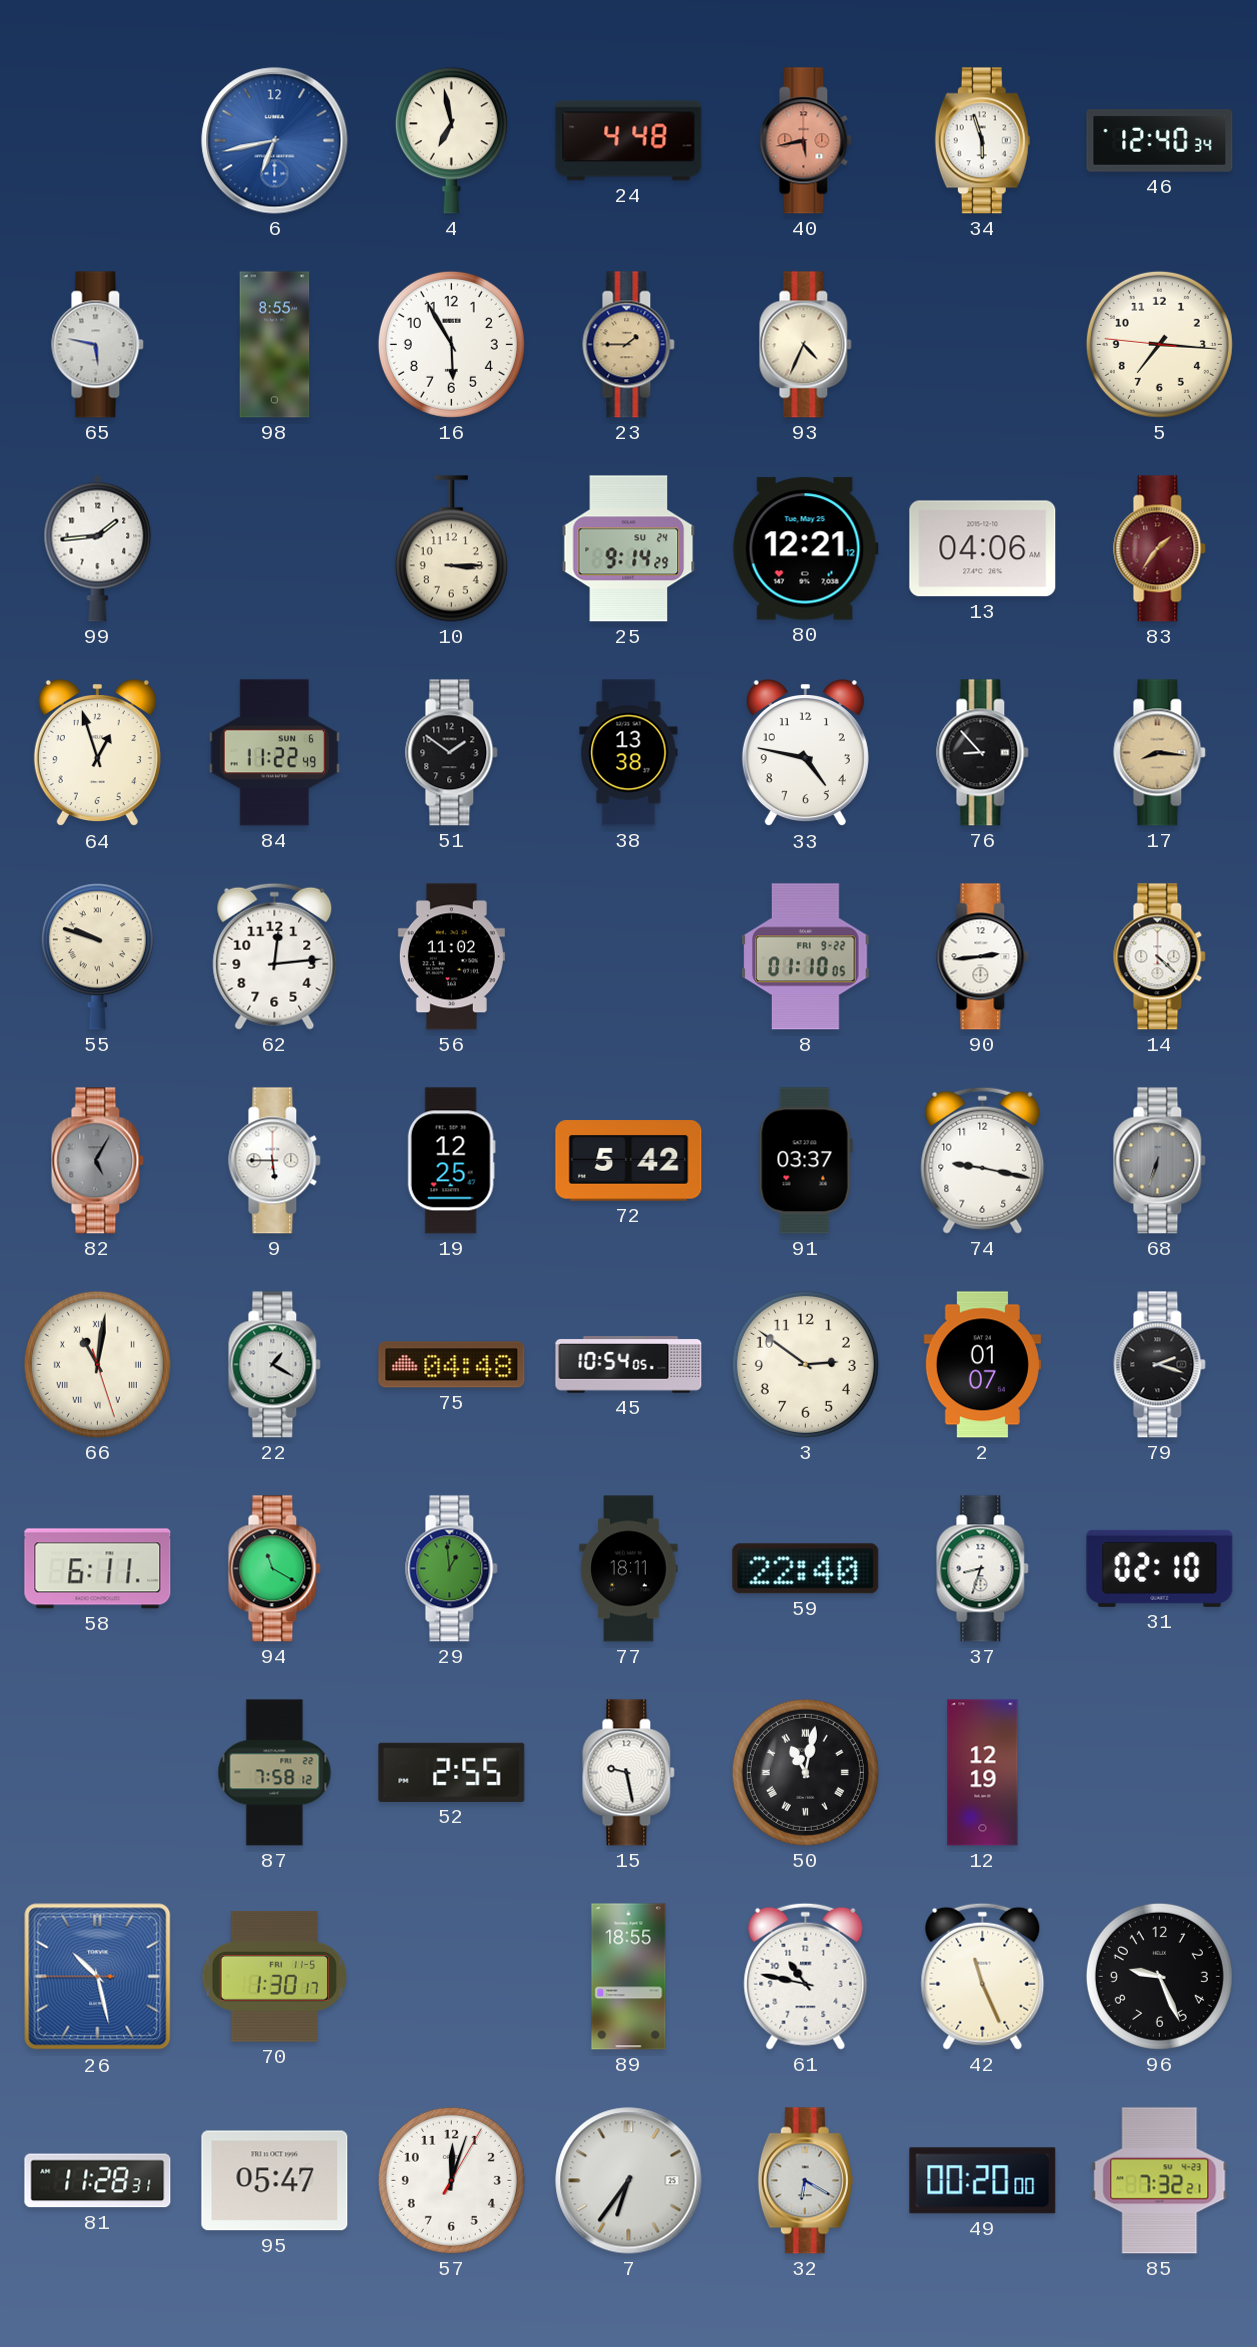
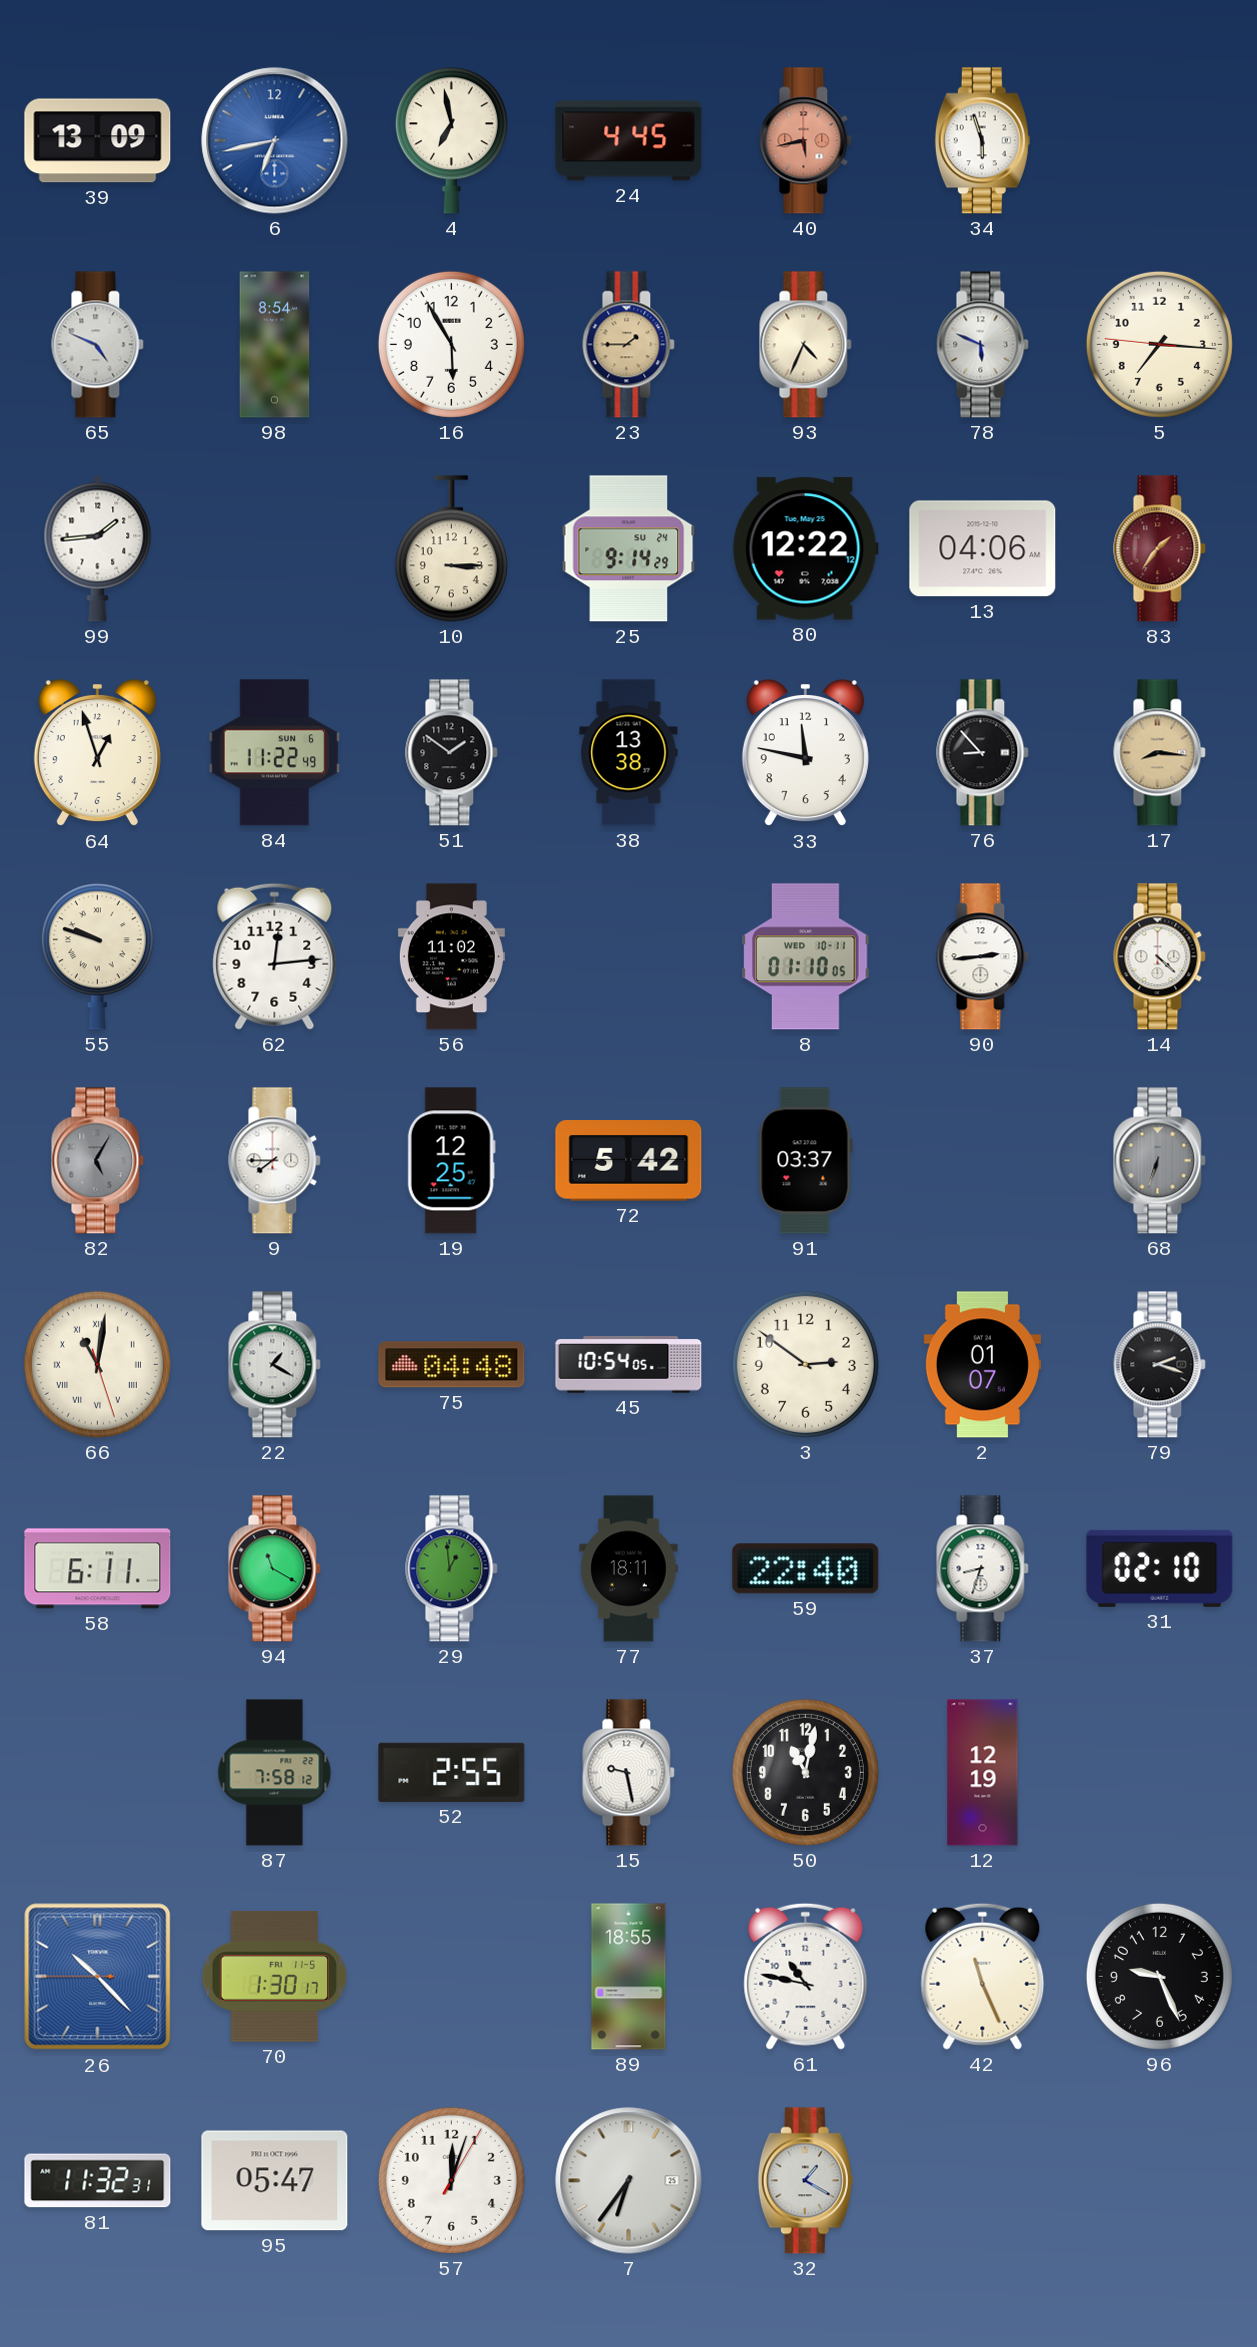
39: none -> 13:09
24: 4:48 -> 4:45
46: 12:40 -> none
65: 5:47 -> 4:49
98: 8:55 -> 8:54
78: none -> 5:49
80: 12:21 -> 12:22
33: 4:47 -> 11:47
8 date: FRI 9-22 -> WED 10-11
9: 5:45 -> 7:45
74: 9:17 -> none
50 numerals: Roman -> Arabic
26: 10:27 -> 10:22
81: 11:28 -> 11:32
32: 6:20 -> 1:20
49: 00:20 -> none
85: 7:32 -> none
